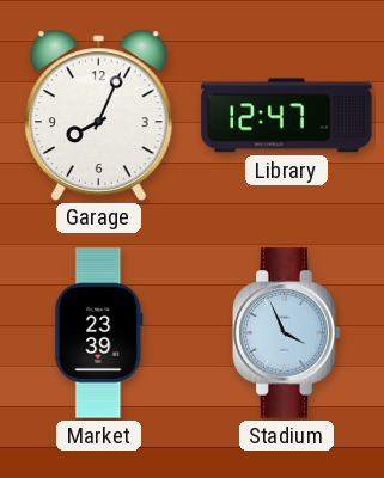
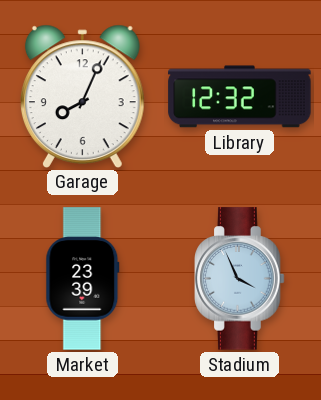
Library: 12:47 -> 12:32
